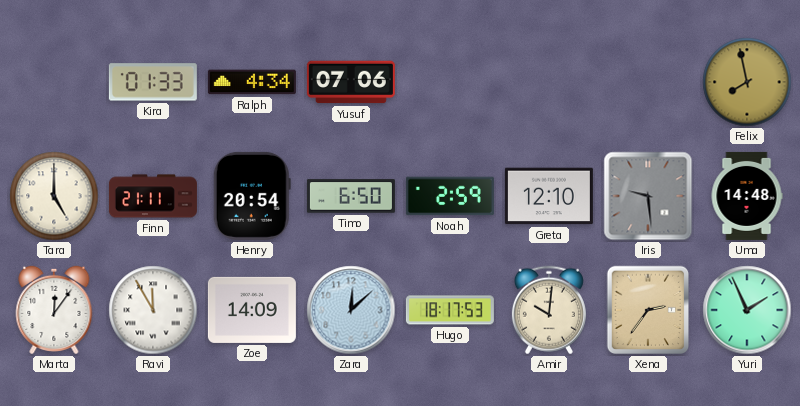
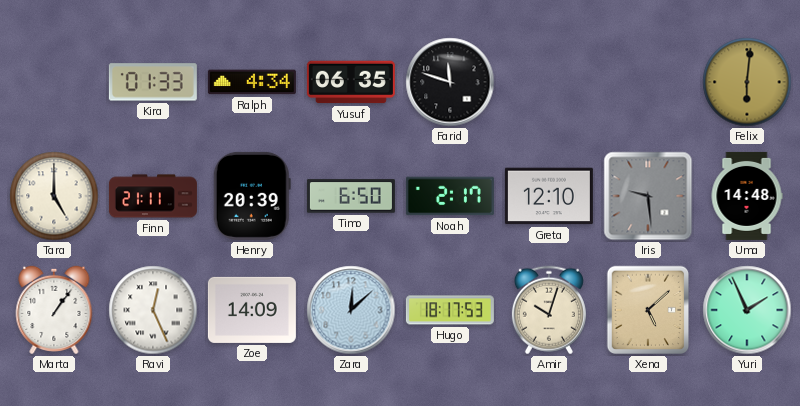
Yusuf: 07:06 -> 06:35
Farid: none -> 11:48
Felix: 7:58 -> 6:01
Henry: 20:54 -> 20:39
Noah: 2:59 -> 2:17
Marta: 12:06 -> 1:06
Ravi: 11:55 -> 12:26
Amir: 10:01 -> 10:03
Xena: 2:36 -> 5:08
